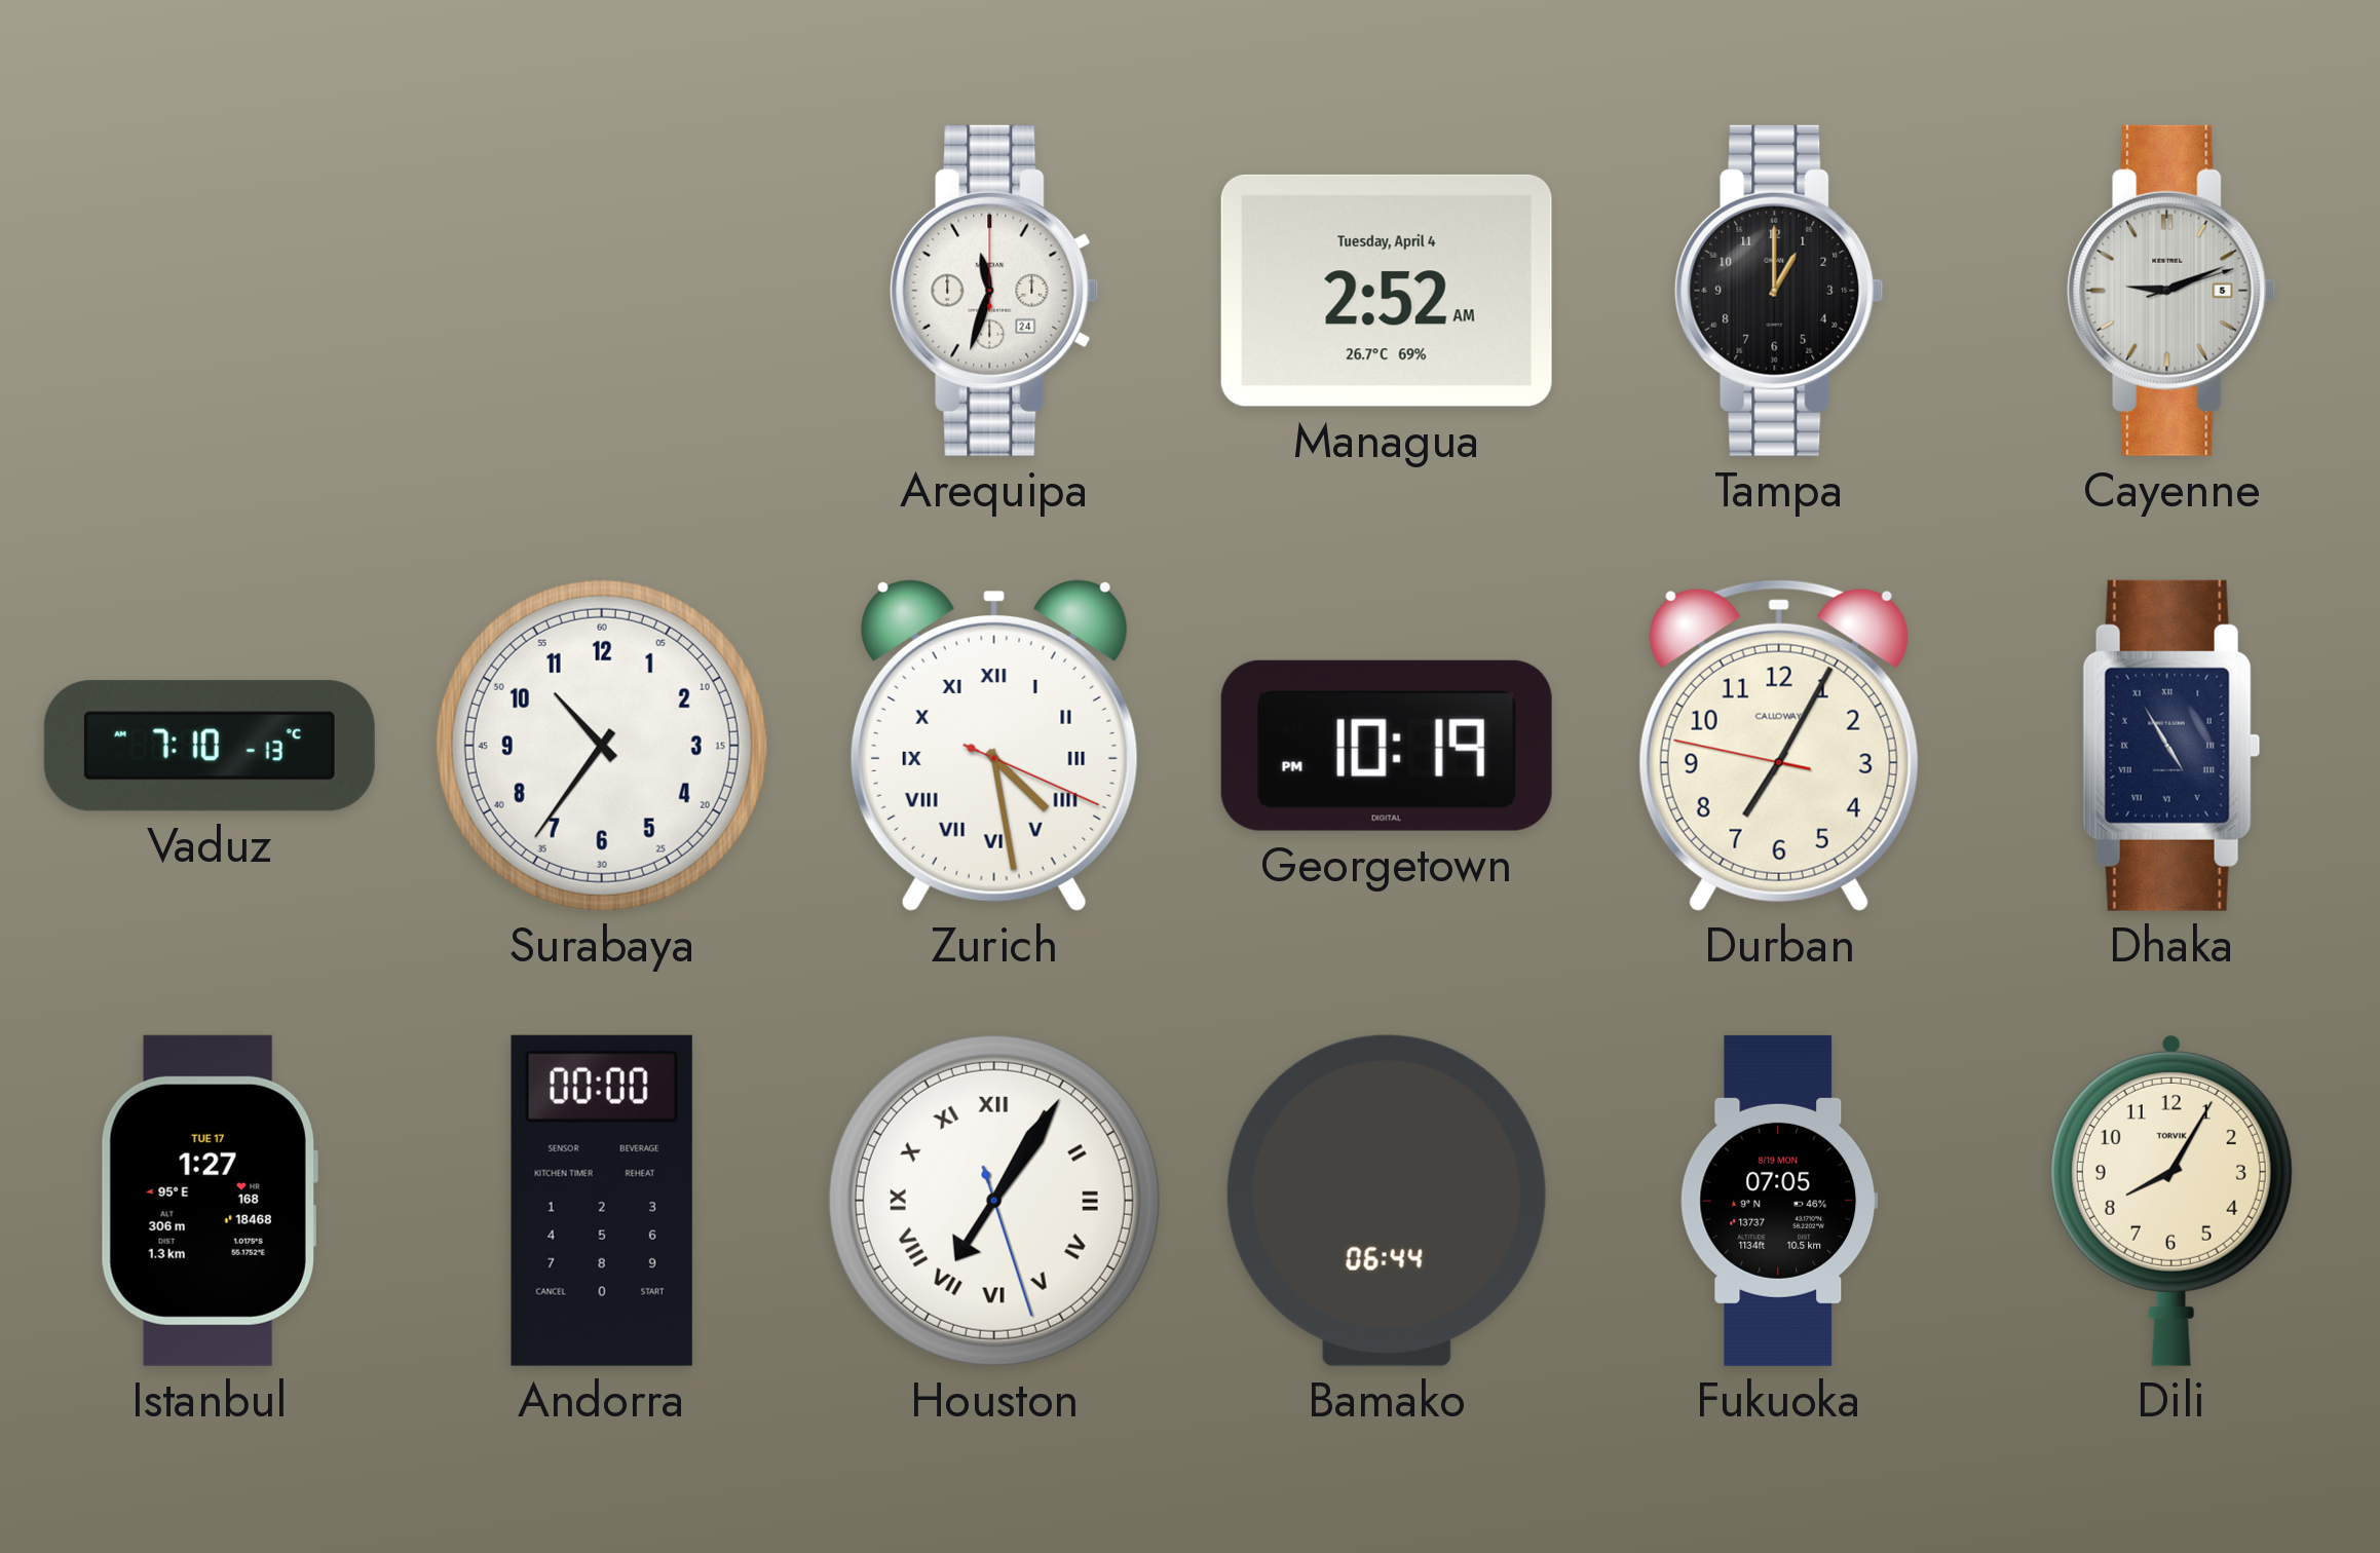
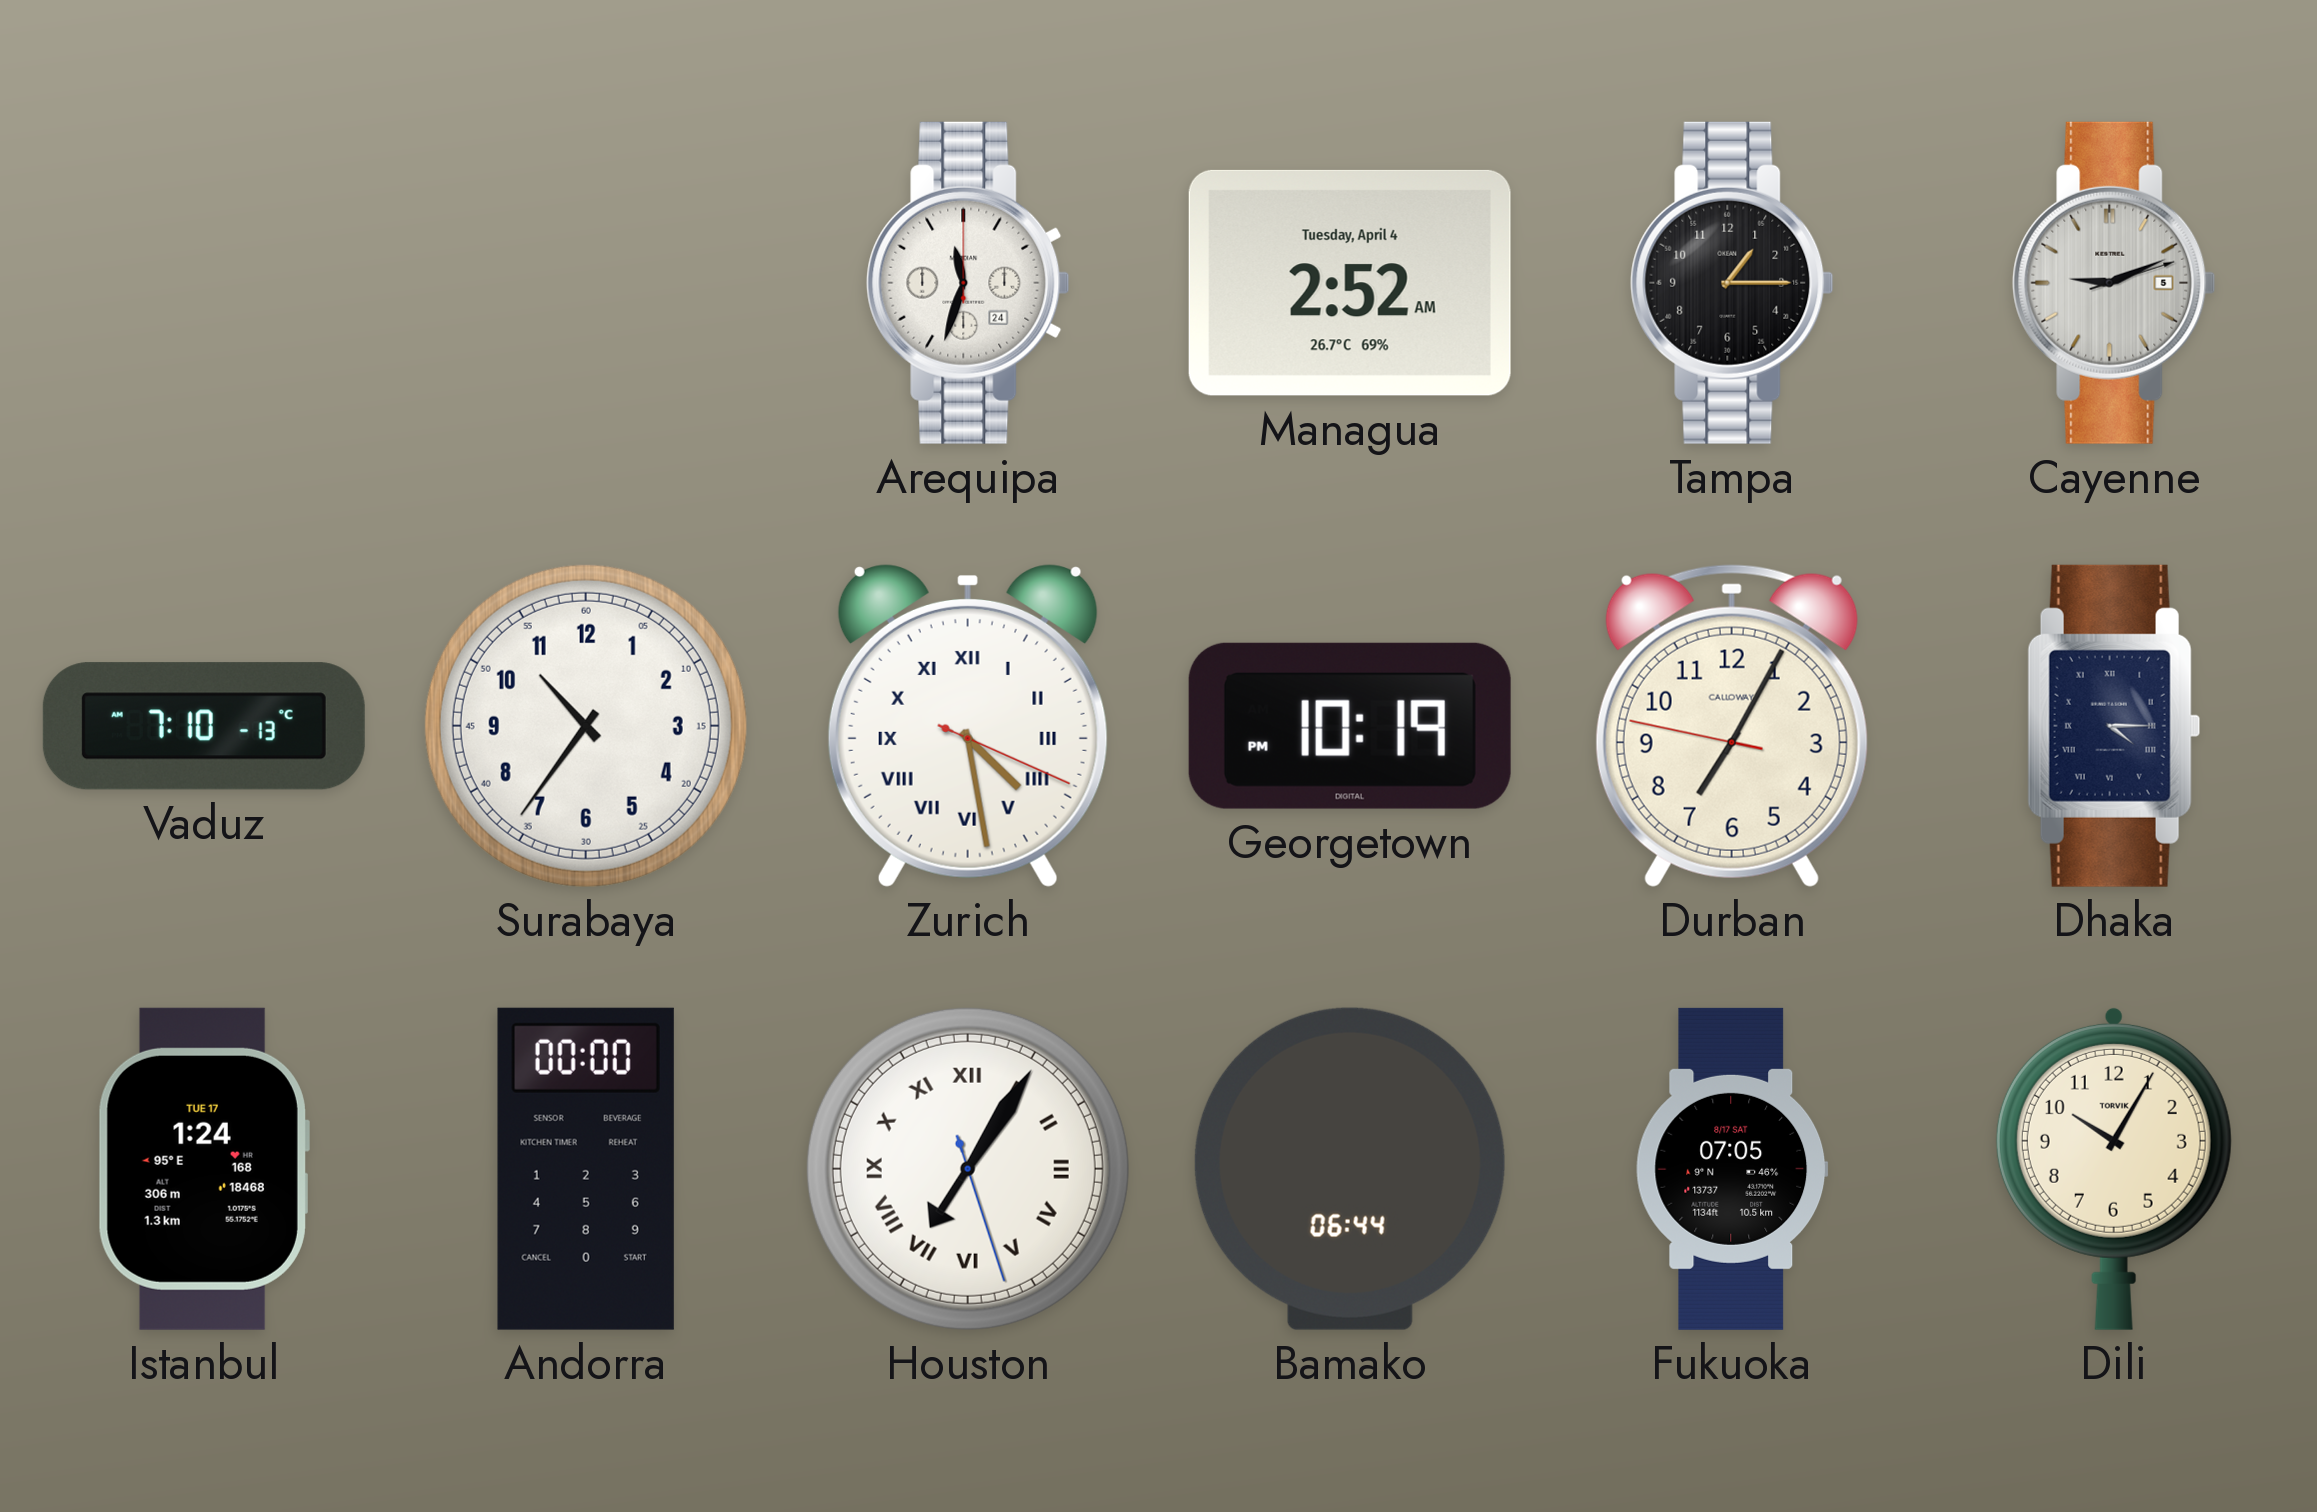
Tampa: 1:00 -> 1:15
Dhaka: 4:55 -> 4:15
Istanbul: 1:27 -> 1:24
Fukuoka date: 8/19 MON -> 8/17 SAT
Dili: 8:05 -> 10:05
